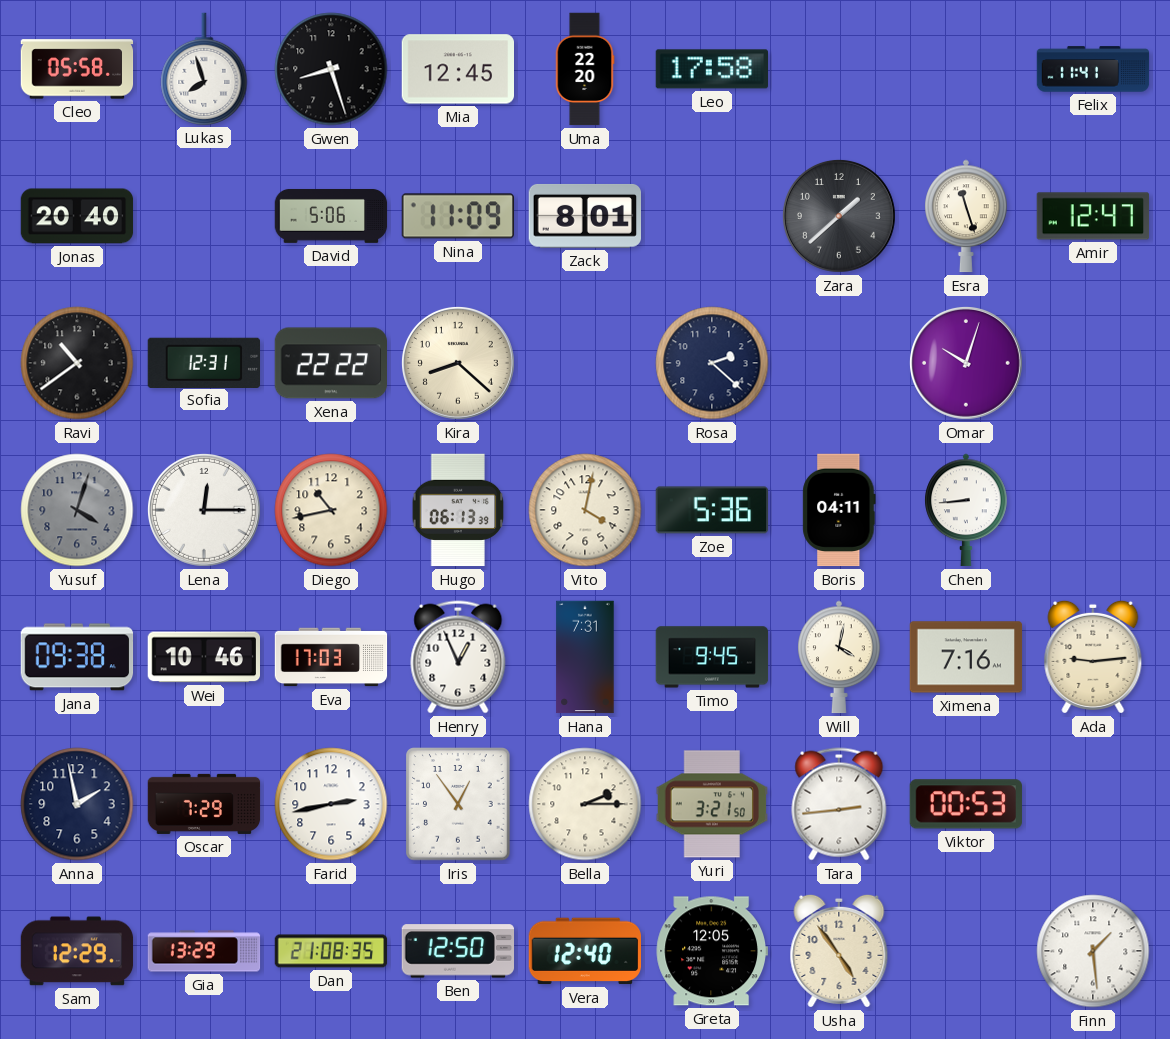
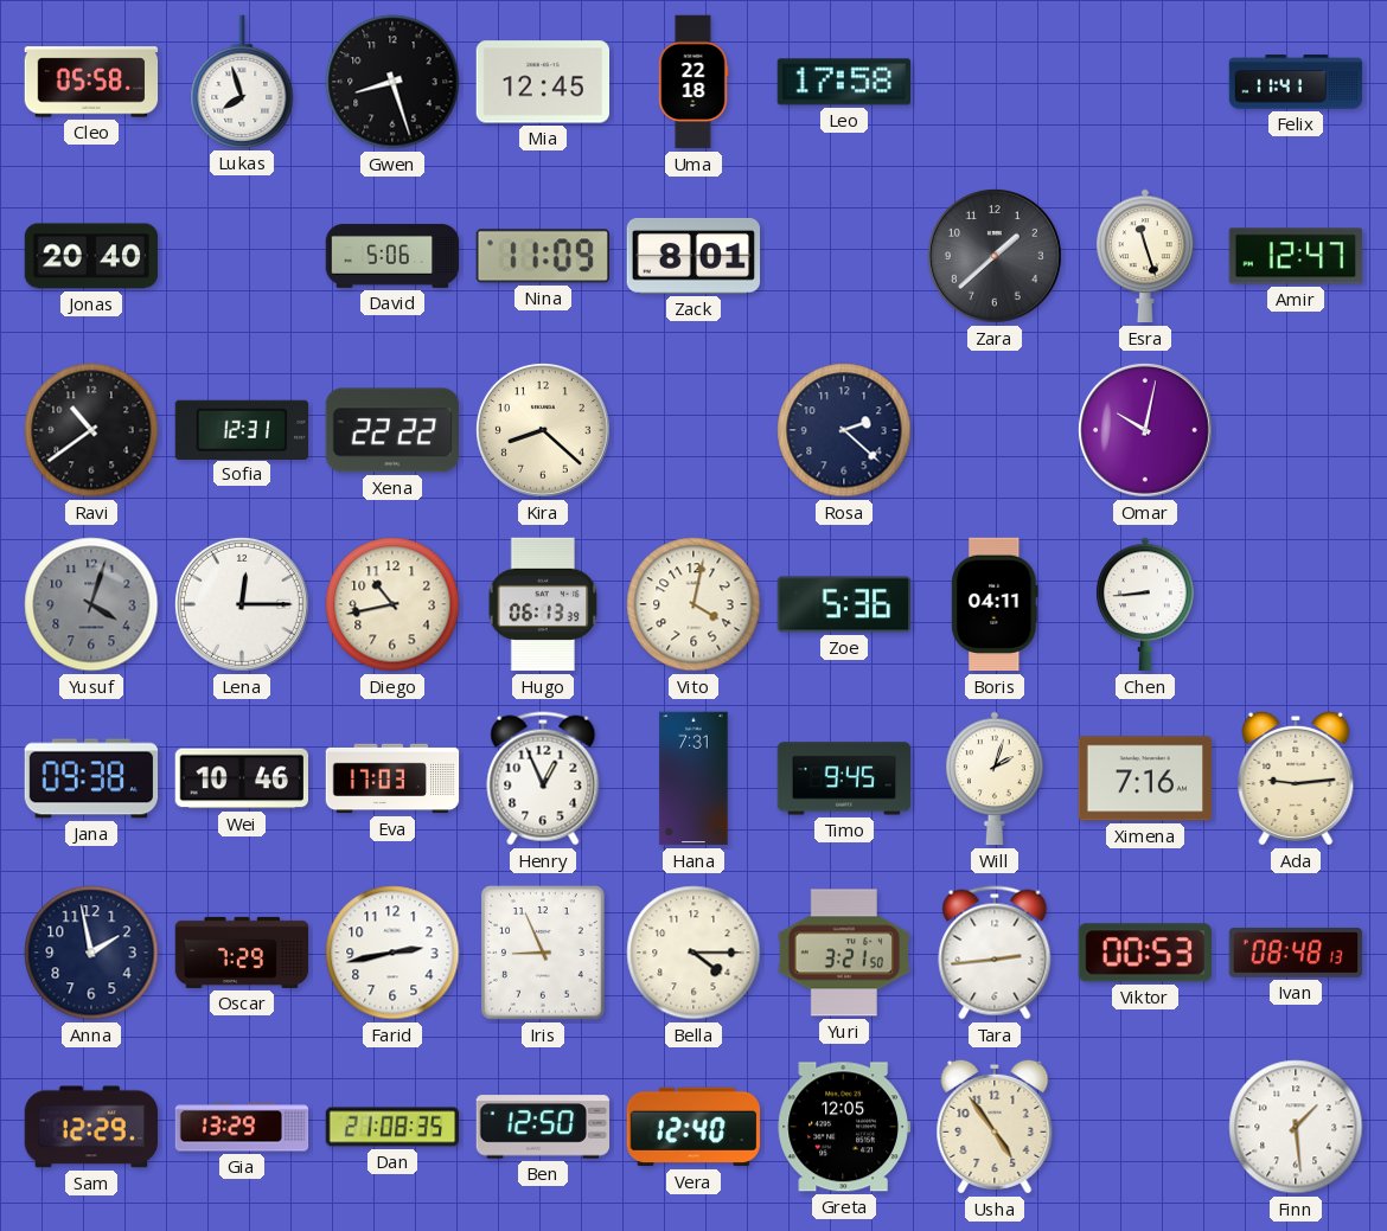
Uma: 22:20 -> 22:18
Omar: 10:03 -> 10:02
Will: 4:02 -> 2:03
Iris: 12:54 -> 8:56
Bella: 2:15 -> 4:15
Ivan: none -> 08:48
